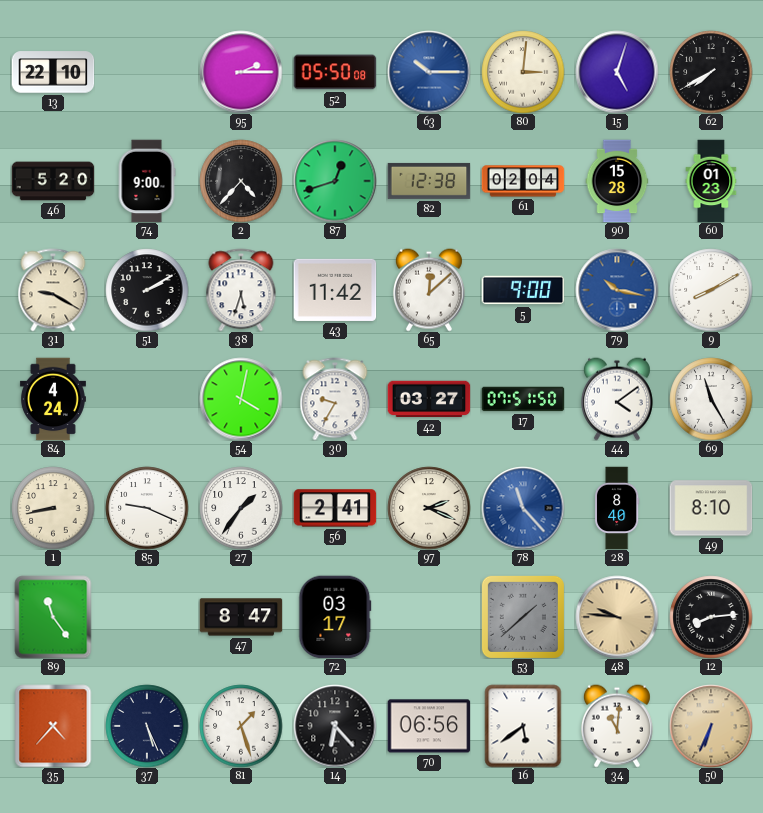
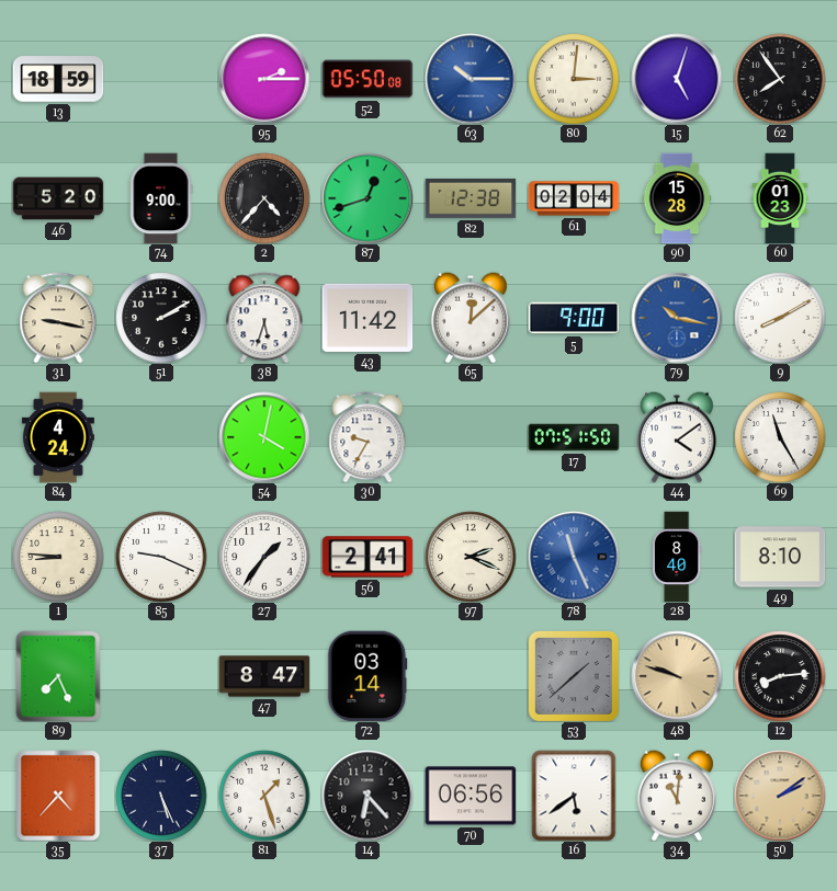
13: 22:10 -> 18:59
62: 7:40 -> 7:54
31: 9:20 -> 9:17
42: 03:27 -> none
1: 8:43 -> 8:46
78: 11:23 -> 11:26
89: 11:24 -> 7:26
72: 03:17 -> 03:14
48: 9:46 -> 9:48
50: 6:34 -> 2:09
